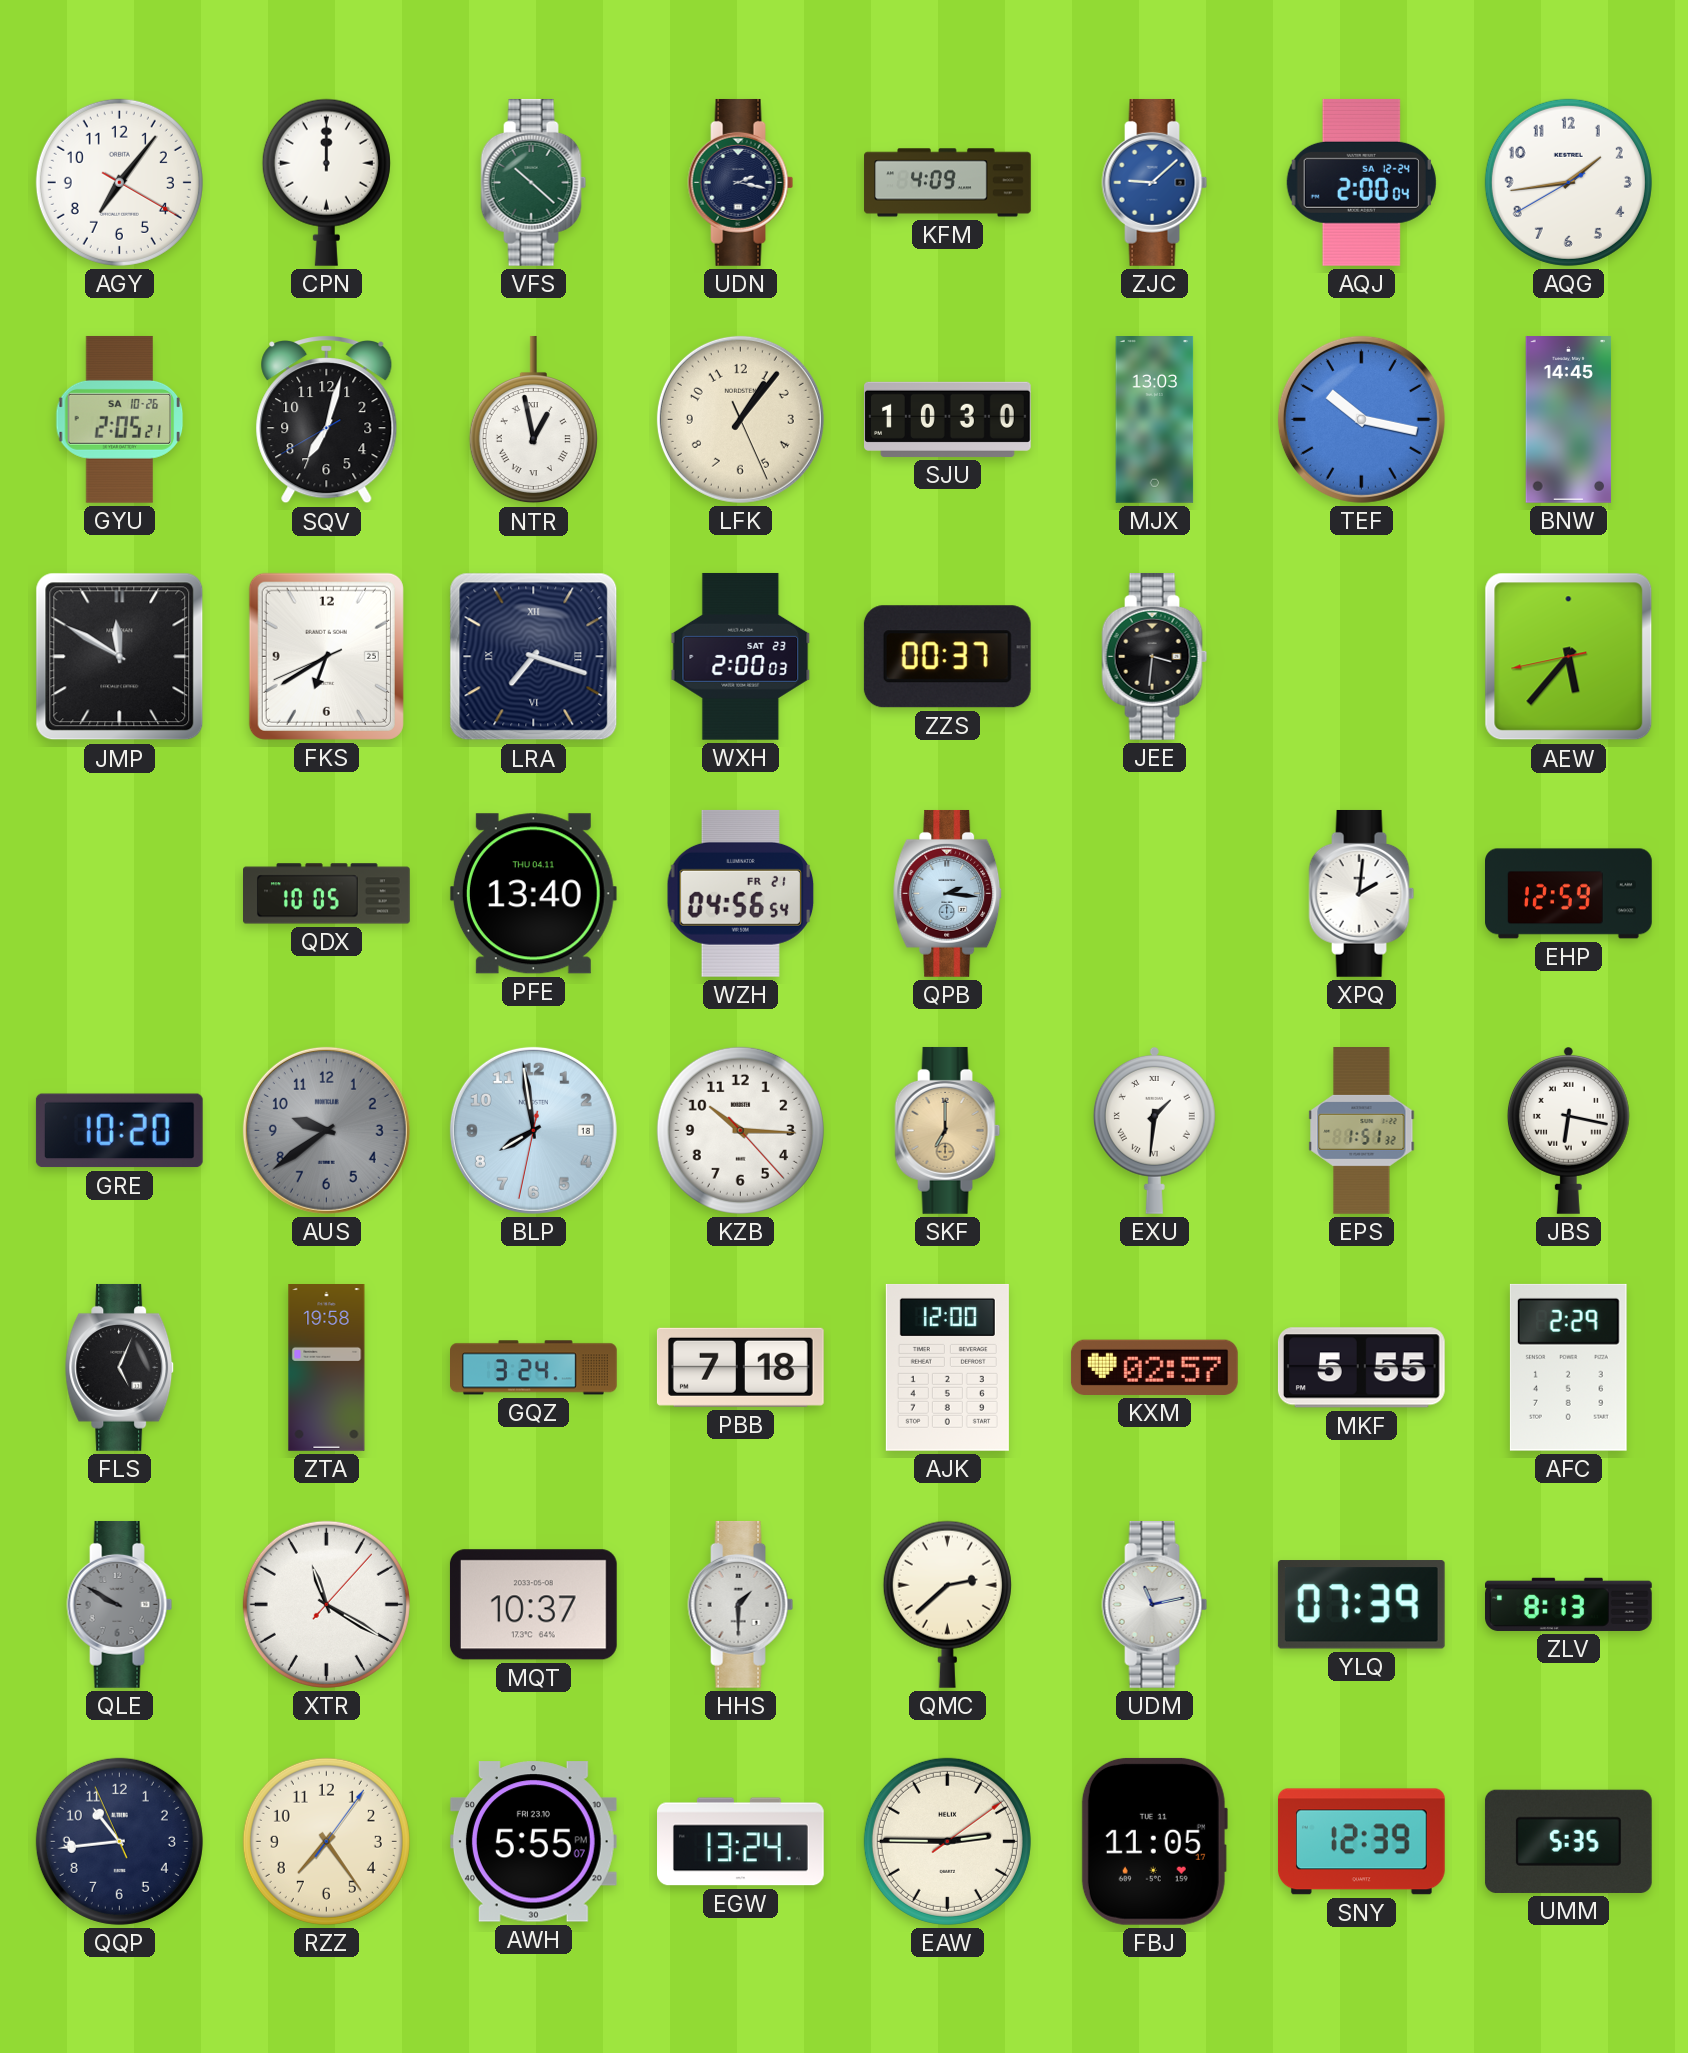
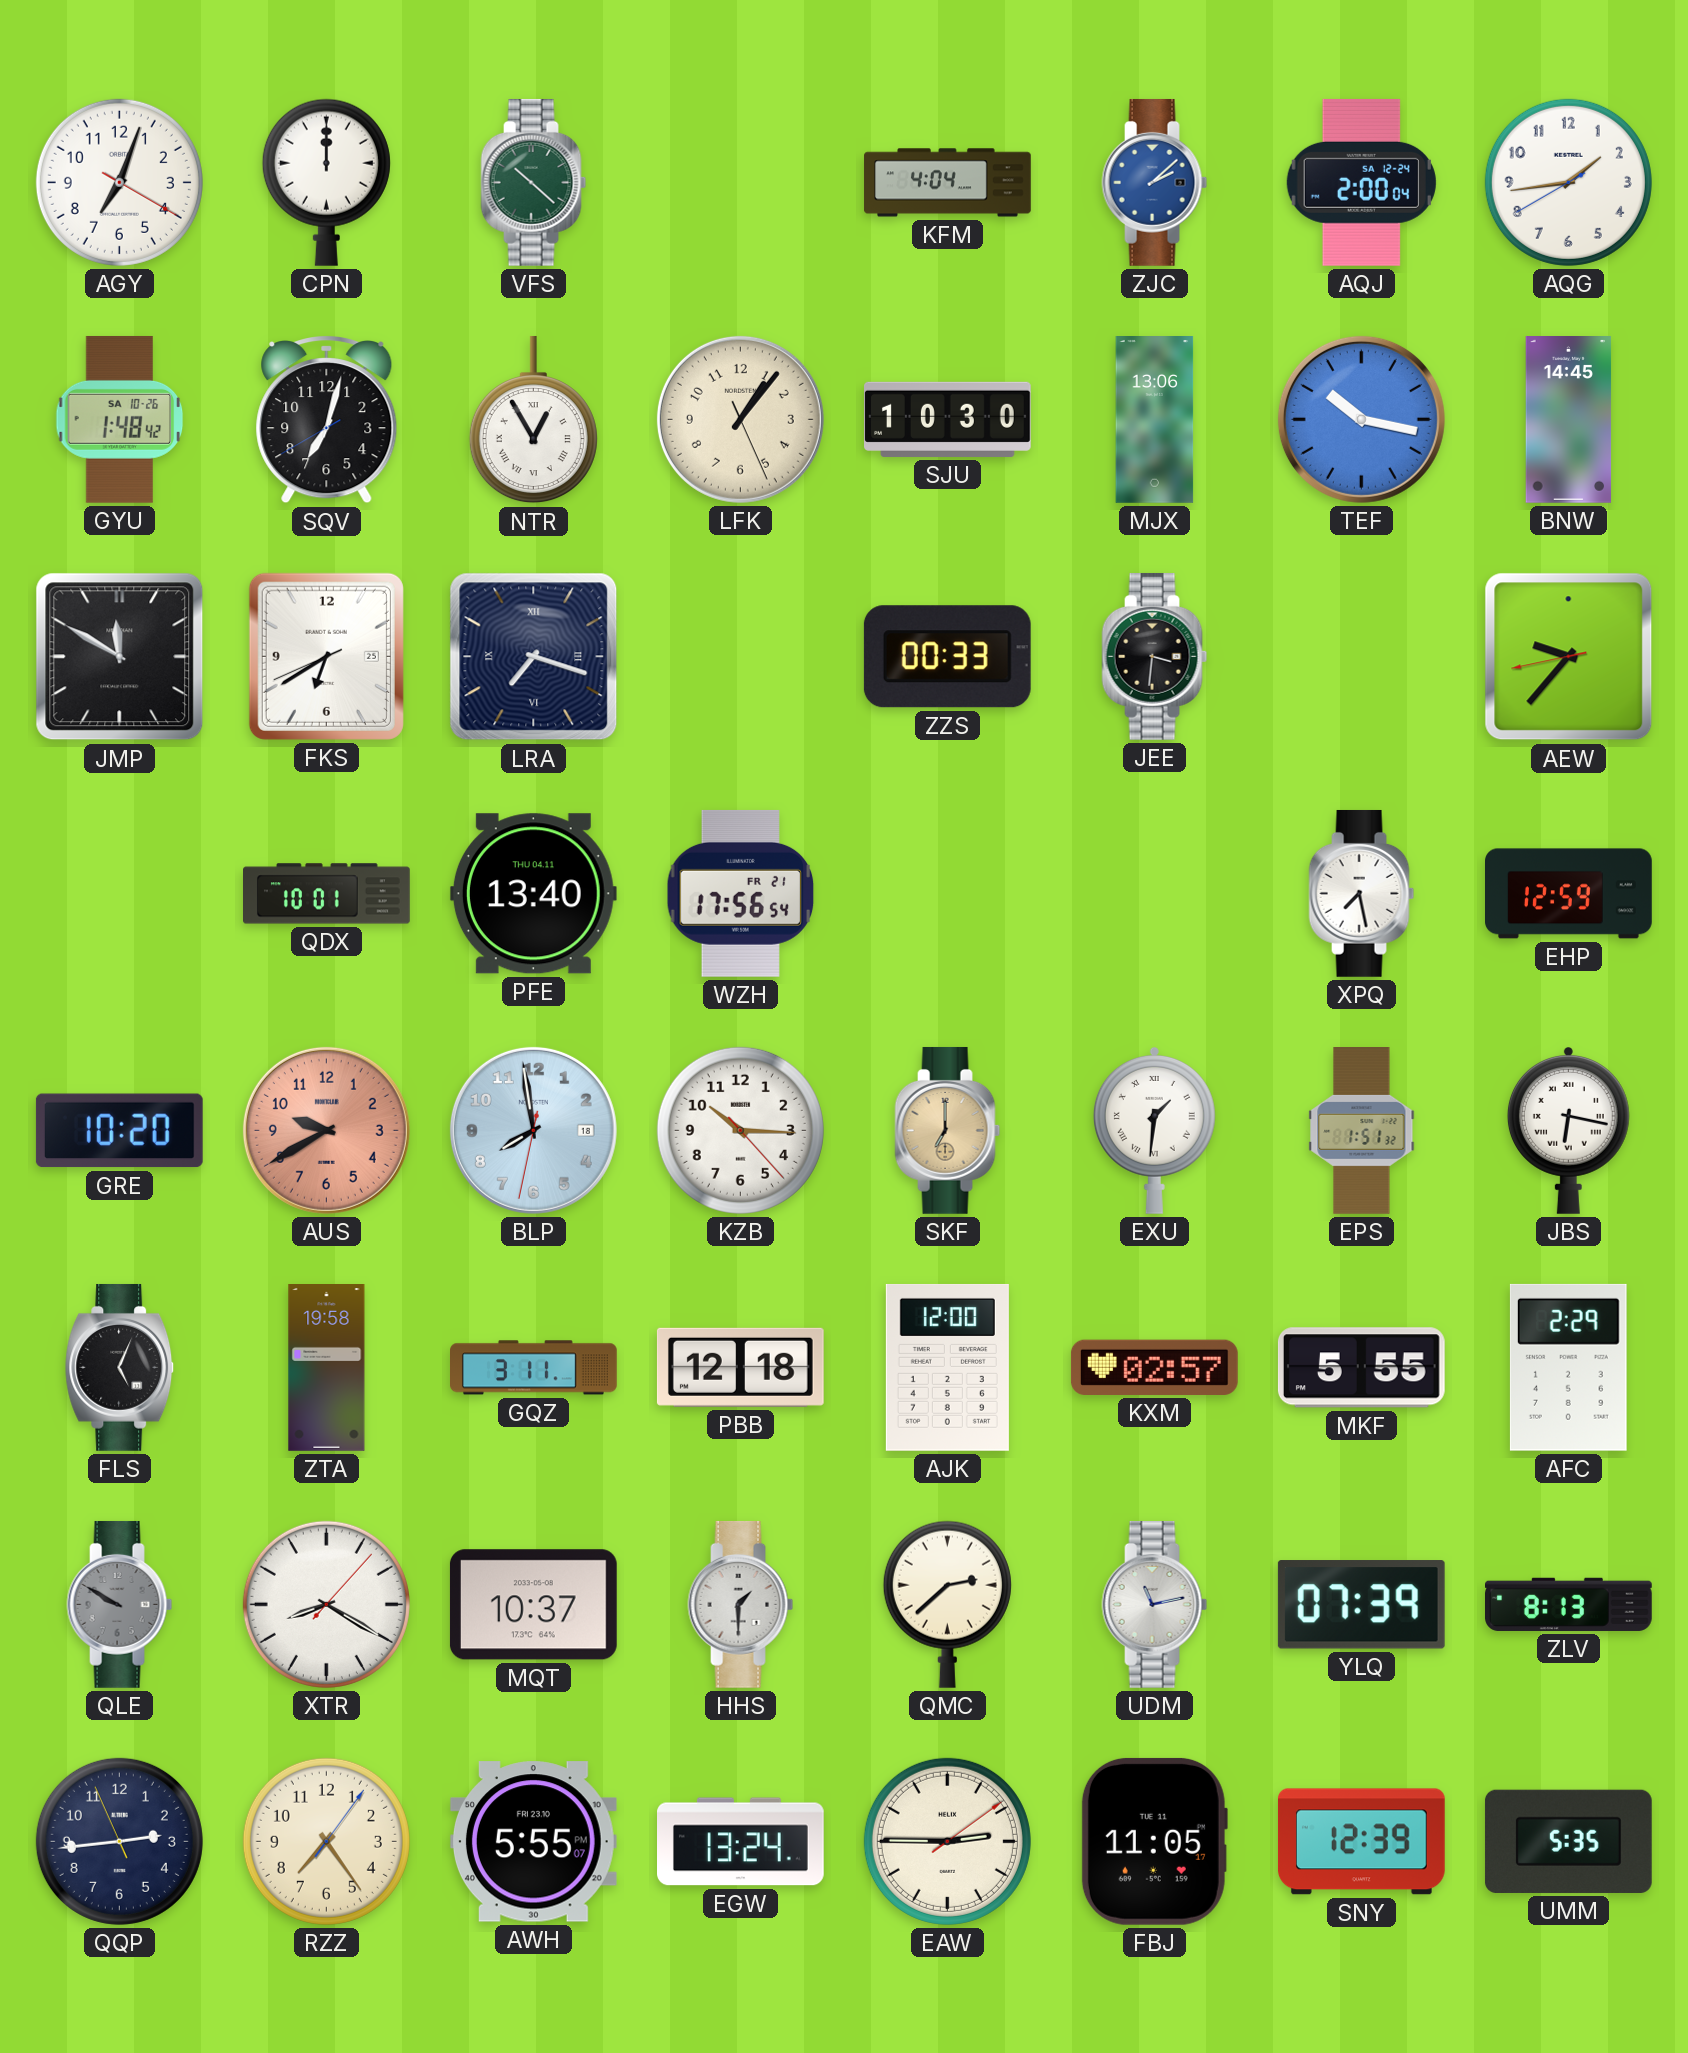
AGY: 7:06 -> 7:03
UDN: 2:17 -> none
KFM: 4:09 -> 4:04
ZJC: 9:08 -> 2:08
GYU: 2:05 -> 1:48
NTR: 12:58 -> 12:55
MJX: 13:03 -> 13:06
WXH: 2:00 -> none
ZZS: 00:37 -> 00:33
AEW: 5:36 -> 9:36
QDX: 10:05 -> 10:01
WZH: 04:56 -> 17:56
QPB: 2:16 -> none
XPQ: 2:01 -> 7:28
AUS: 9:39 -> 9:40
AUS dial: grey -> salmon
GQZ: 3:24 -> 3:11
PBB: 7:18 -> 12:18
XTR: 11:20 -> 8:20
QQP: 10:43 -> 2:43
